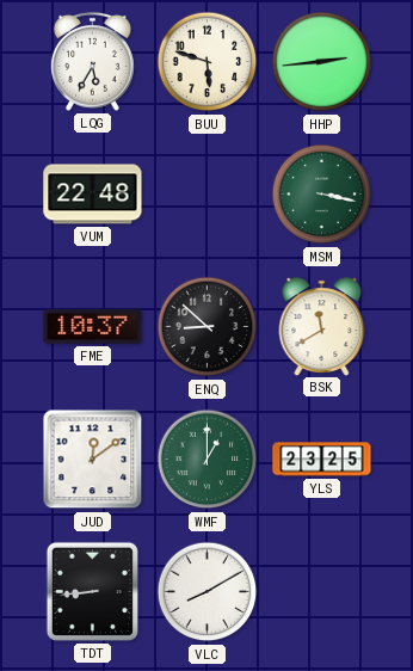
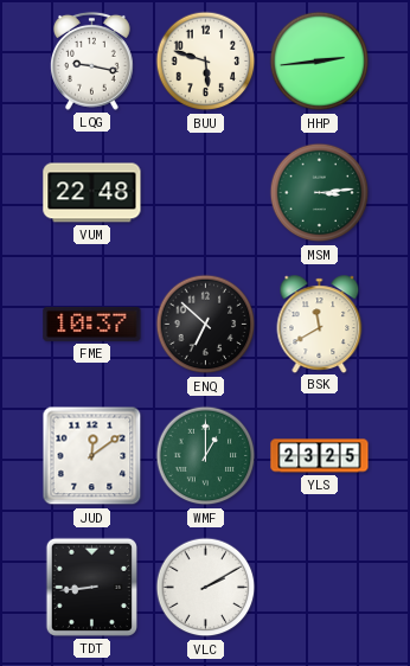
LQG: 5:35 -> 9:17
MSM: 3:17 -> 3:14
ENQ: 8:52 -> 6:52
VLC: 8:10 -> 2:10
